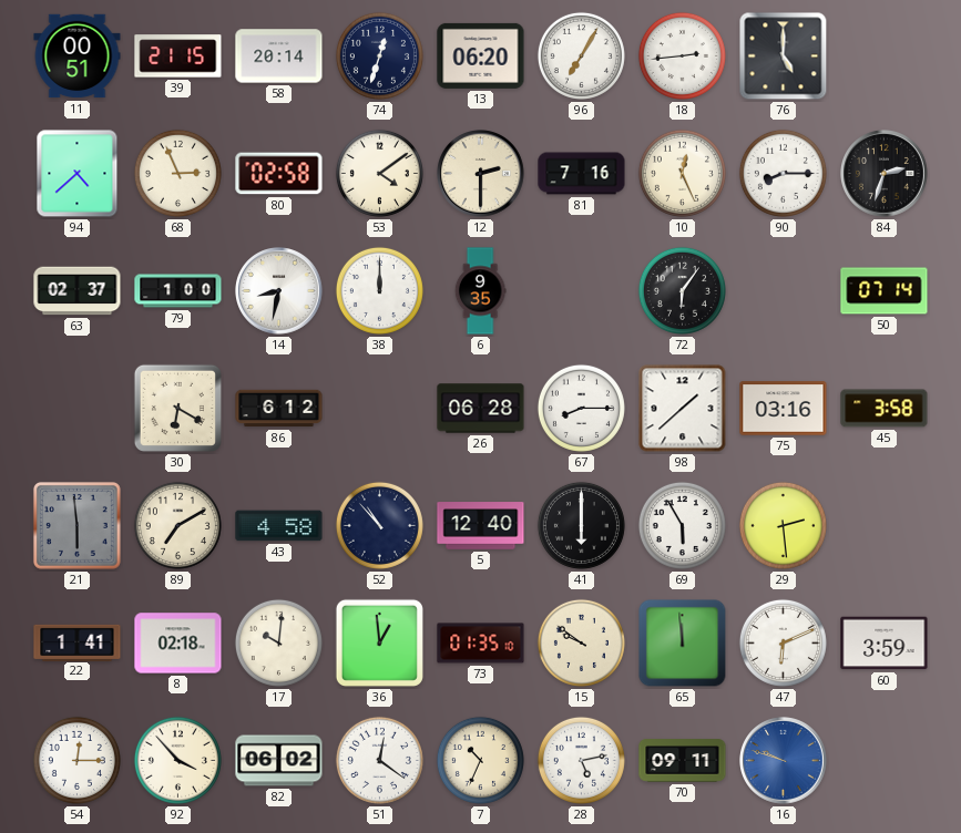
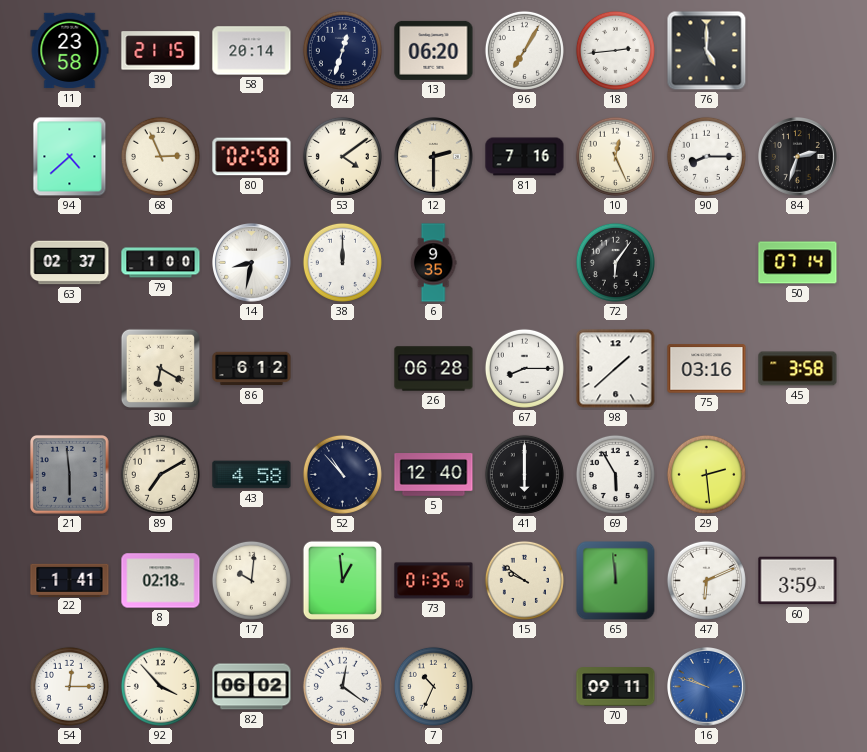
11: 00:51 -> 23:58
28: 5:13 -> none
